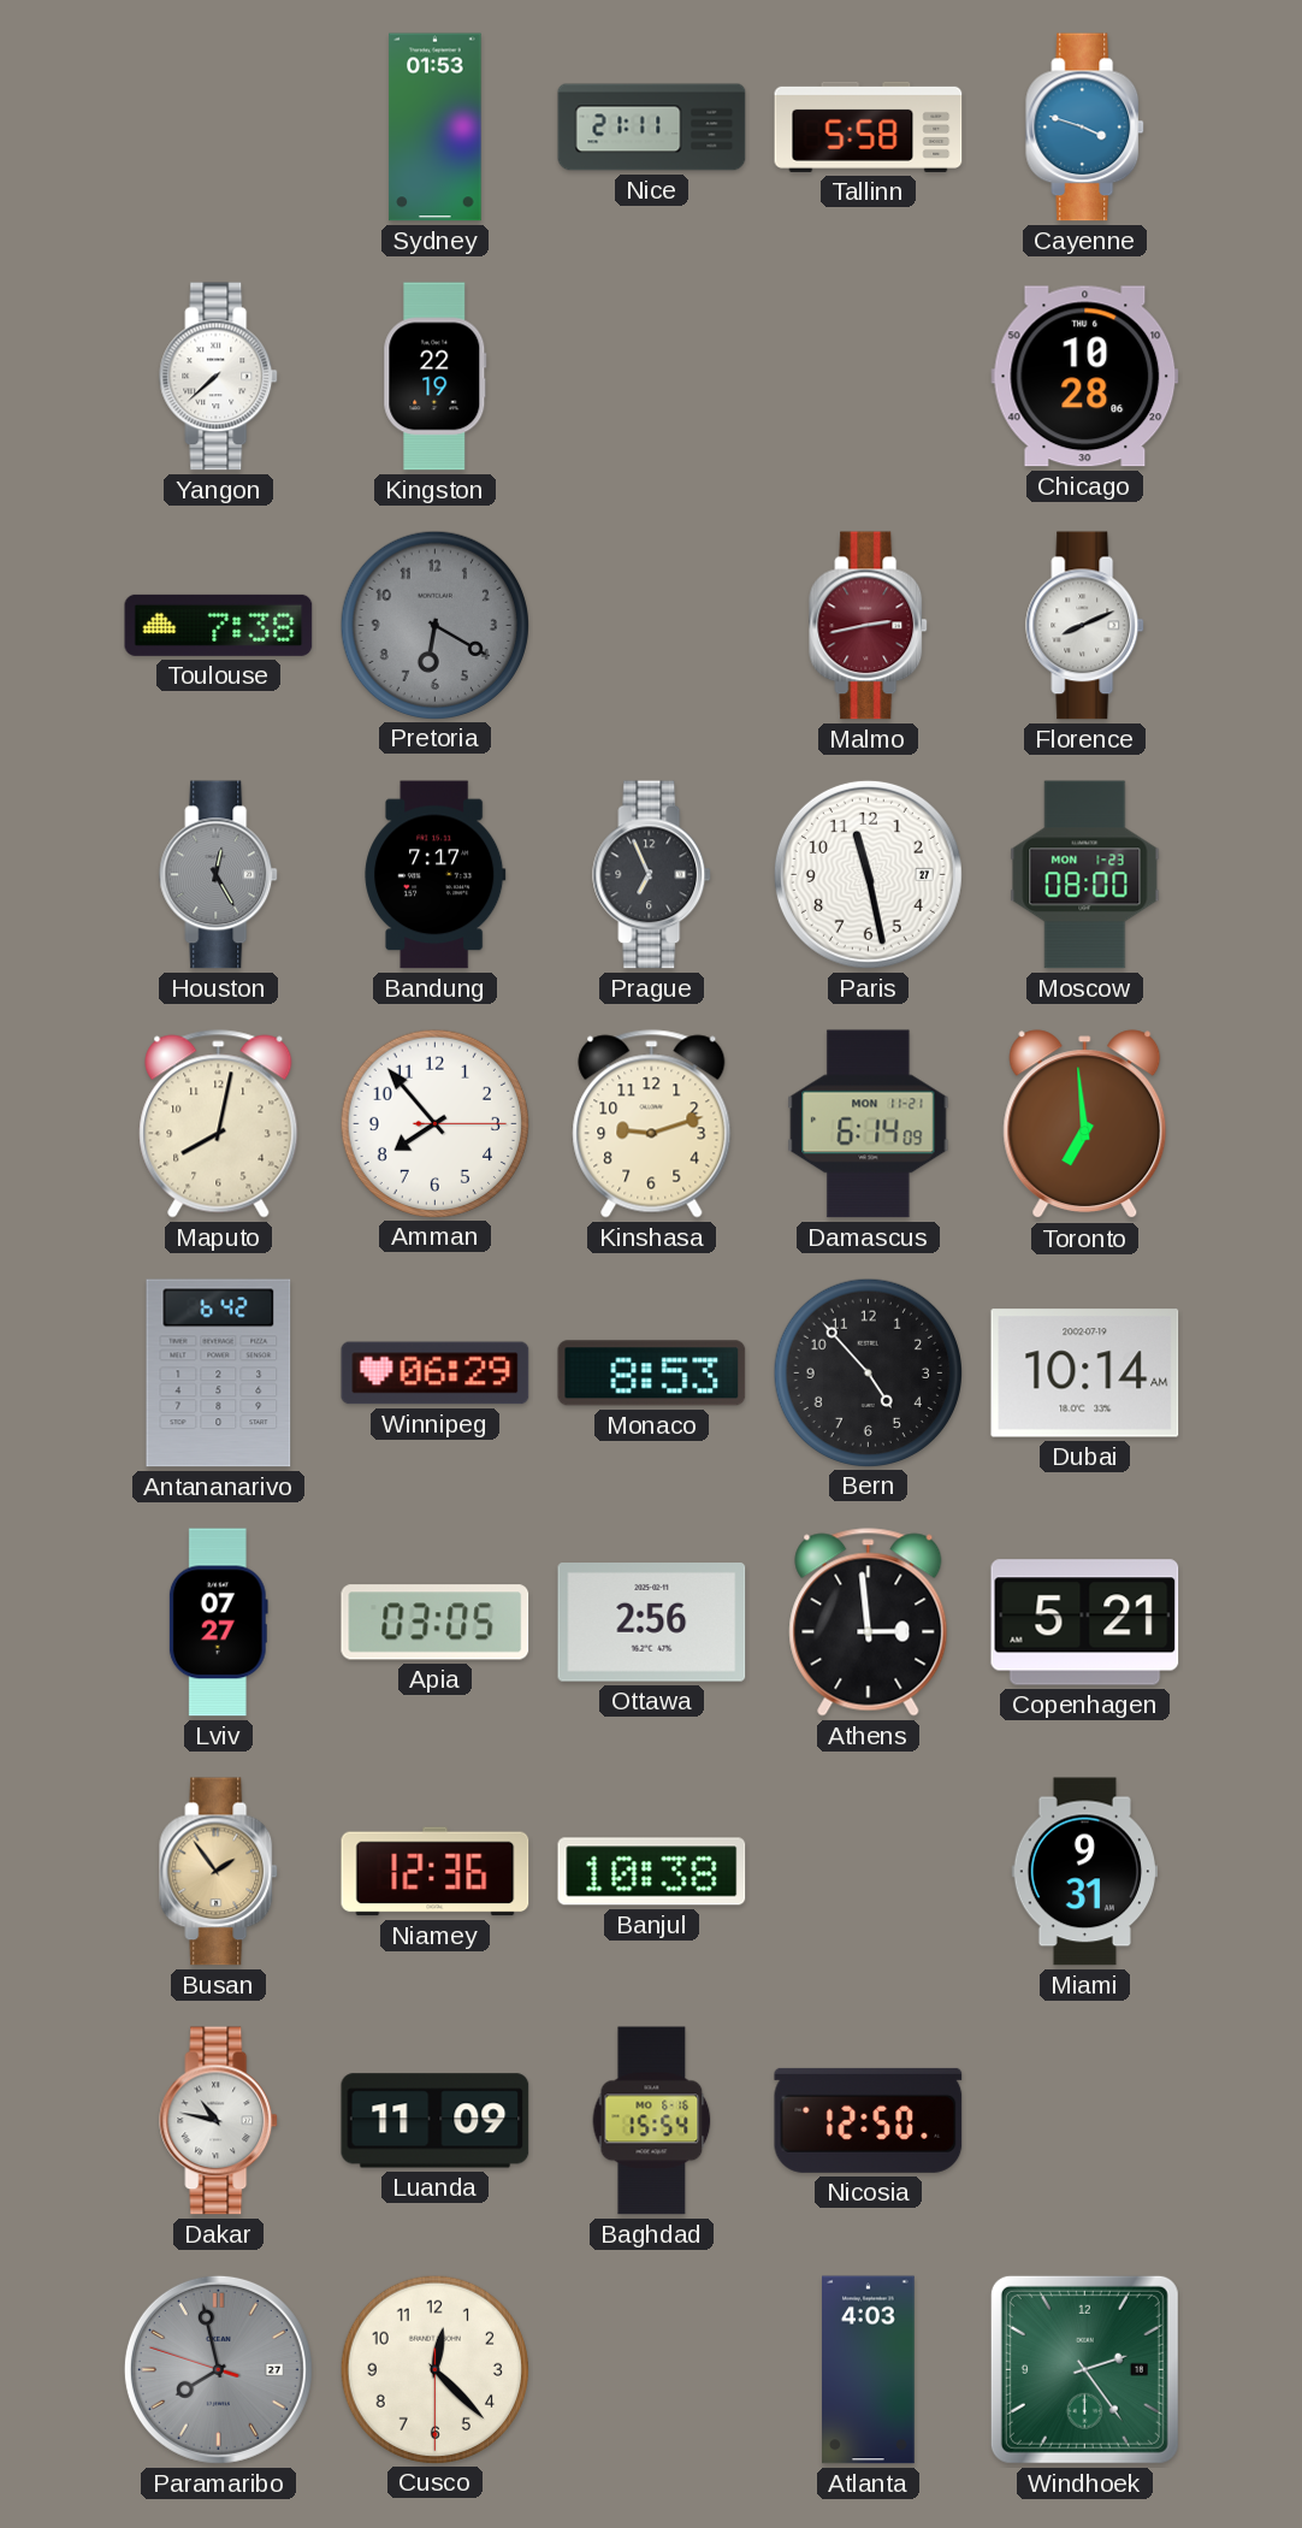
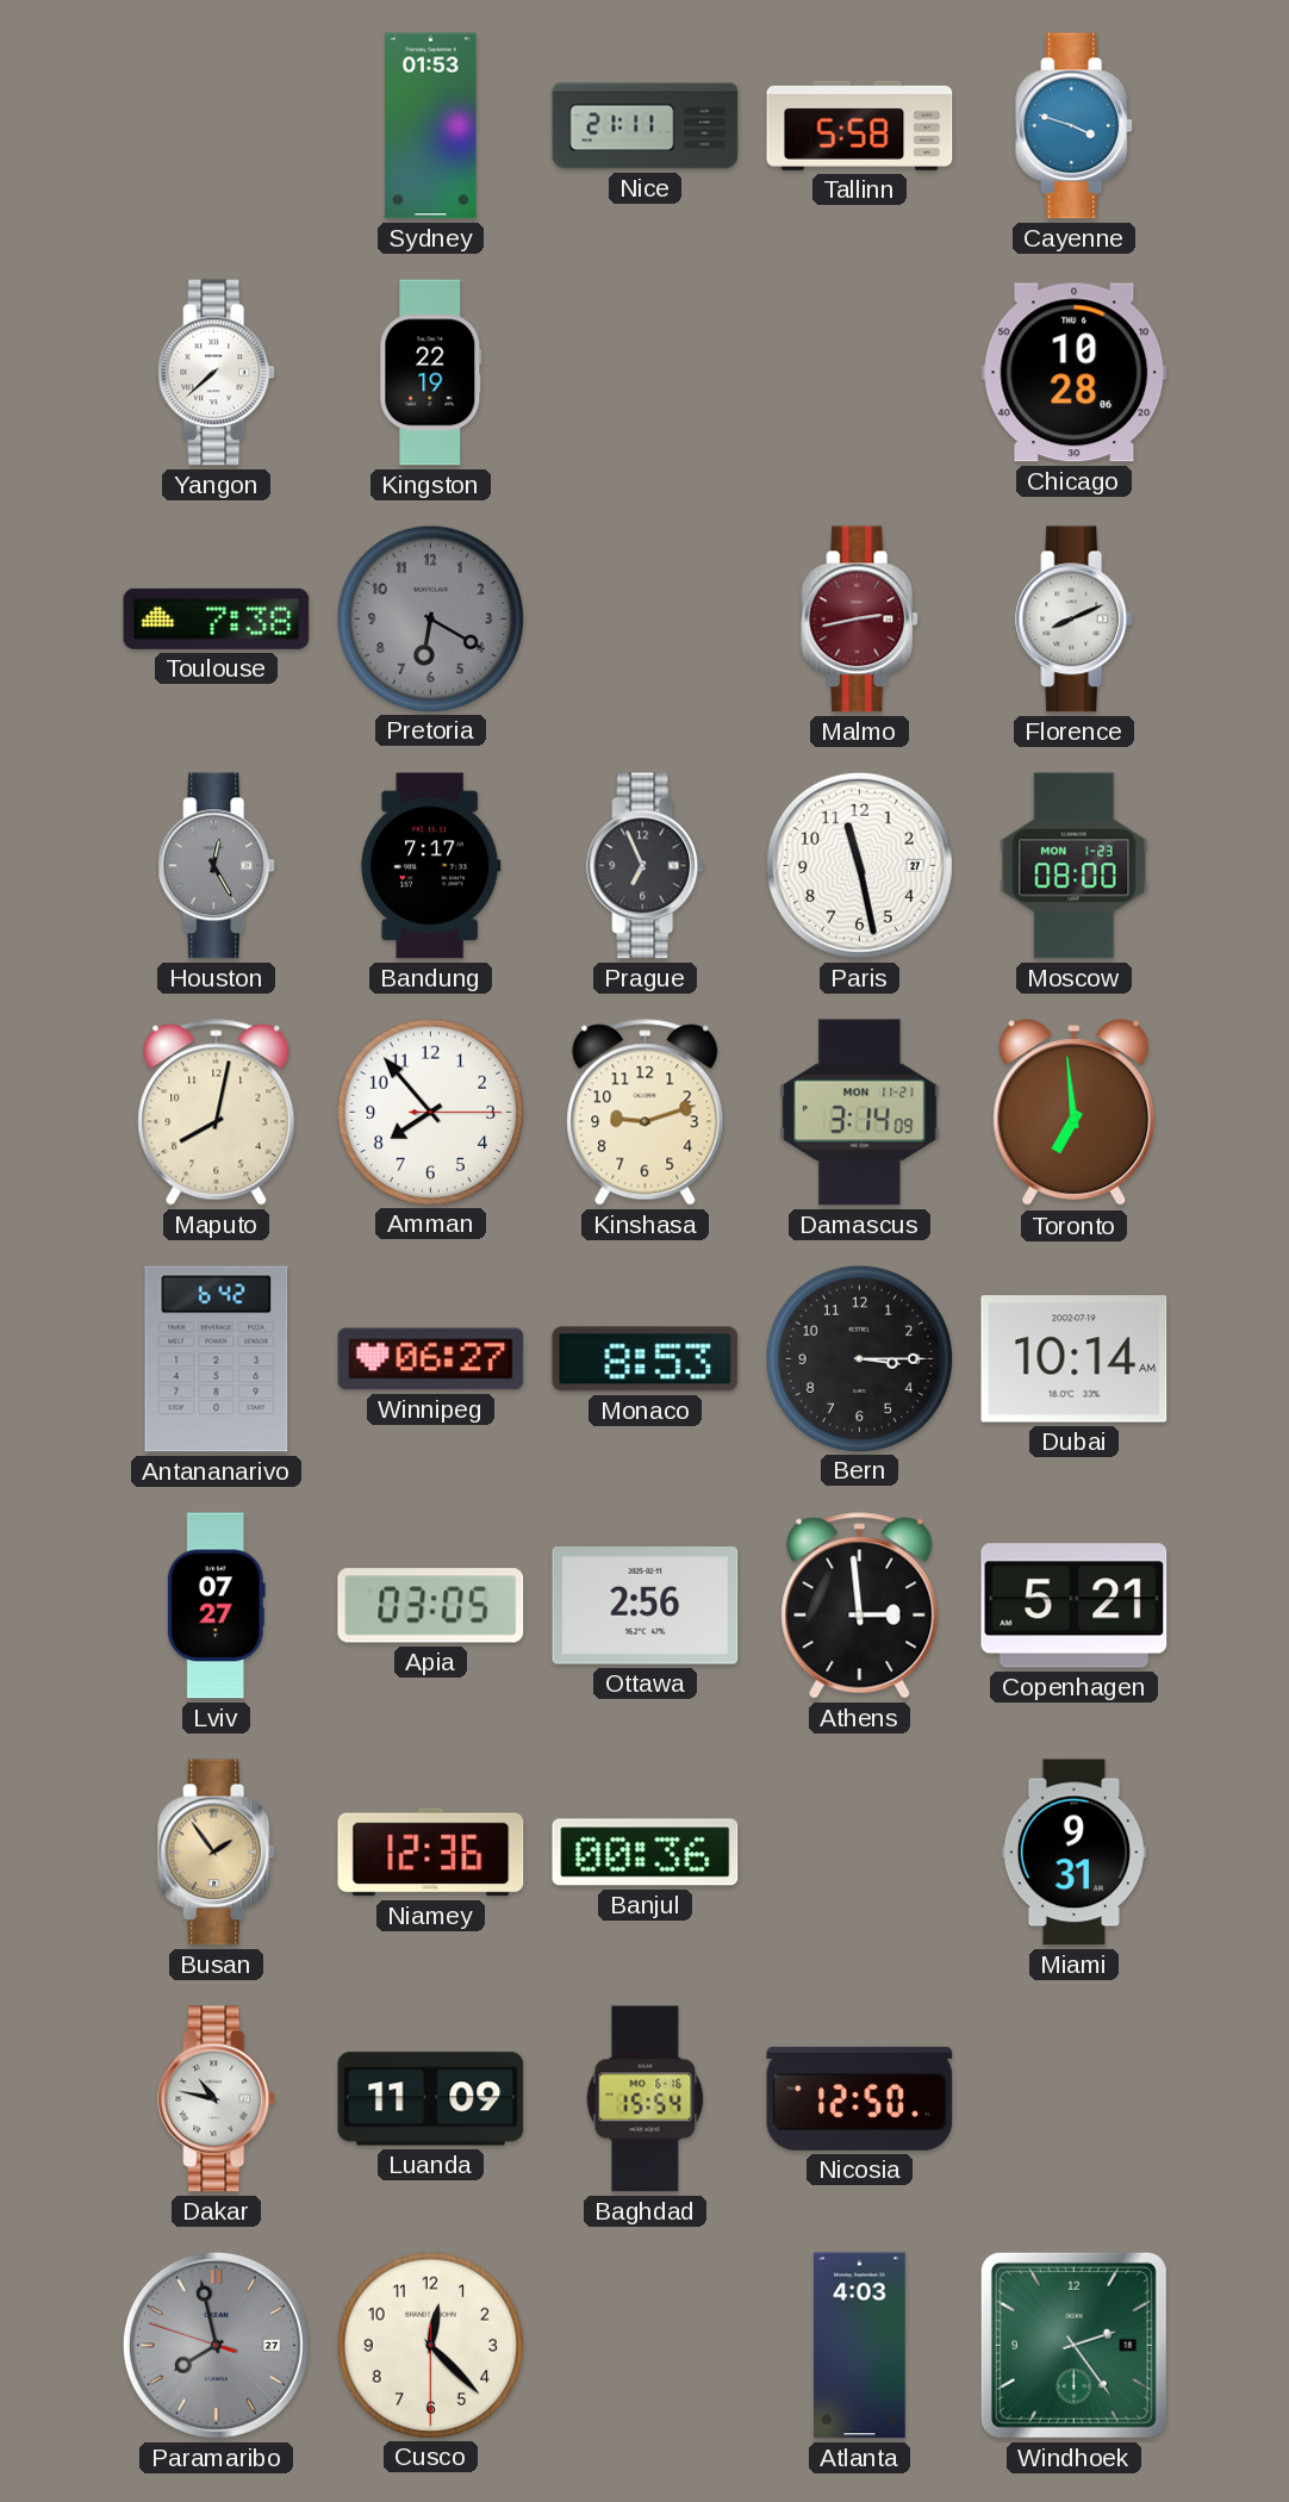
Damascus: 6:14 -> 3:14
Winnipeg: 06:29 -> 06:27
Bern: 4:53 -> 3:15
Banjul: 10:38 -> 00:36
